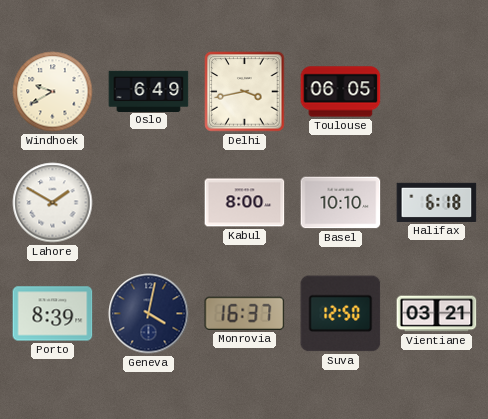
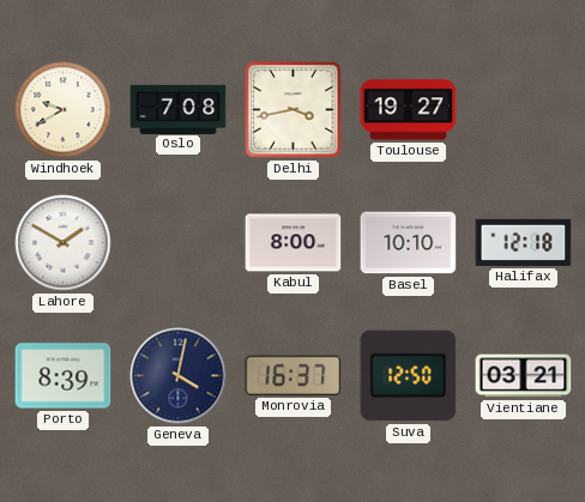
Oslo: 6:49 -> 7:08
Toulouse: 06:05 -> 19:27
Halifax: 6:18 -> 12:18
